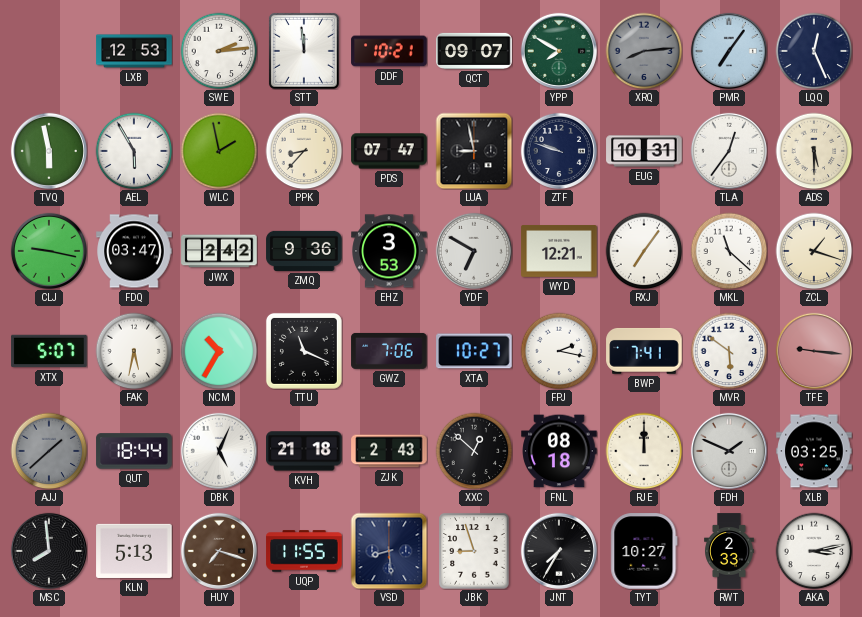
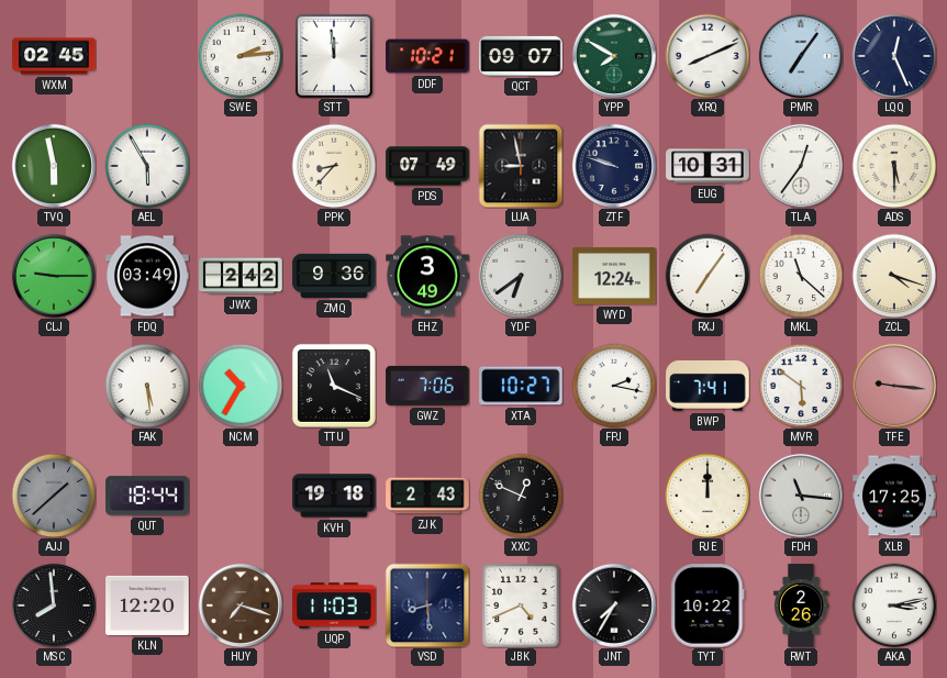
WXM: none -> 02:45
LXB: 12:53 -> none
XRQ: 8:14 -> 8:11
XRQ dial: grey -> white
WLC: 1:58 -> none
PDS: 07:47 -> 07:49
CLJ: 9:17 -> 9:15
FDQ: 03:47 -> 03:49
EHZ: 3:53 -> 3:49
YDF: 6:50 -> 6:39
WYD: 12:21 -> 12:24
ZCL: 1:18 -> 4:18
XTX: 5:07 -> none
FAK: 5:32 -> 5:29
DBK: 5:04 -> none
KVH: 21:18 -> 19:18
XXC: 12:52 -> 12:49
FNL: 08:18 -> none
FDH: 1:49 -> 11:16
XLB: 03:25 -> 17:25
KLN: 5:13 -> 12:20
UQP: 11:55 -> 11:03
JBK: 8:57 -> 4:41
TYT: 10:27 -> 10:22
RWT: 2:33 -> 2:26
